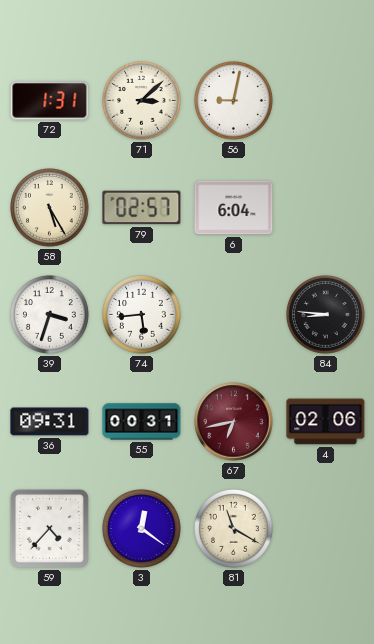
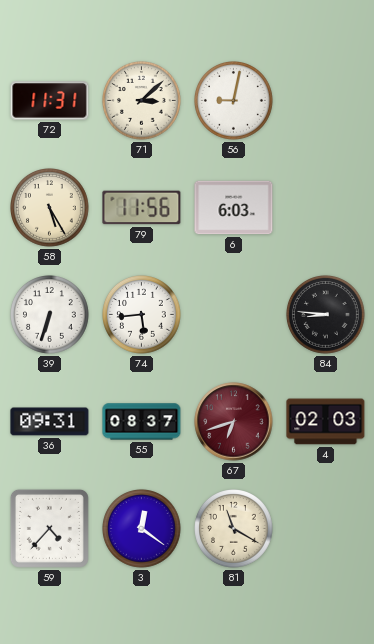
72: 1:31 -> 11:31
79: 02:57 -> 11:56
6: 6:04 -> 6:03
39: 3:33 -> 6:33
55: 00:31 -> 08:37
67: 6:43 -> 6:42
4: 02:06 -> 02:03
